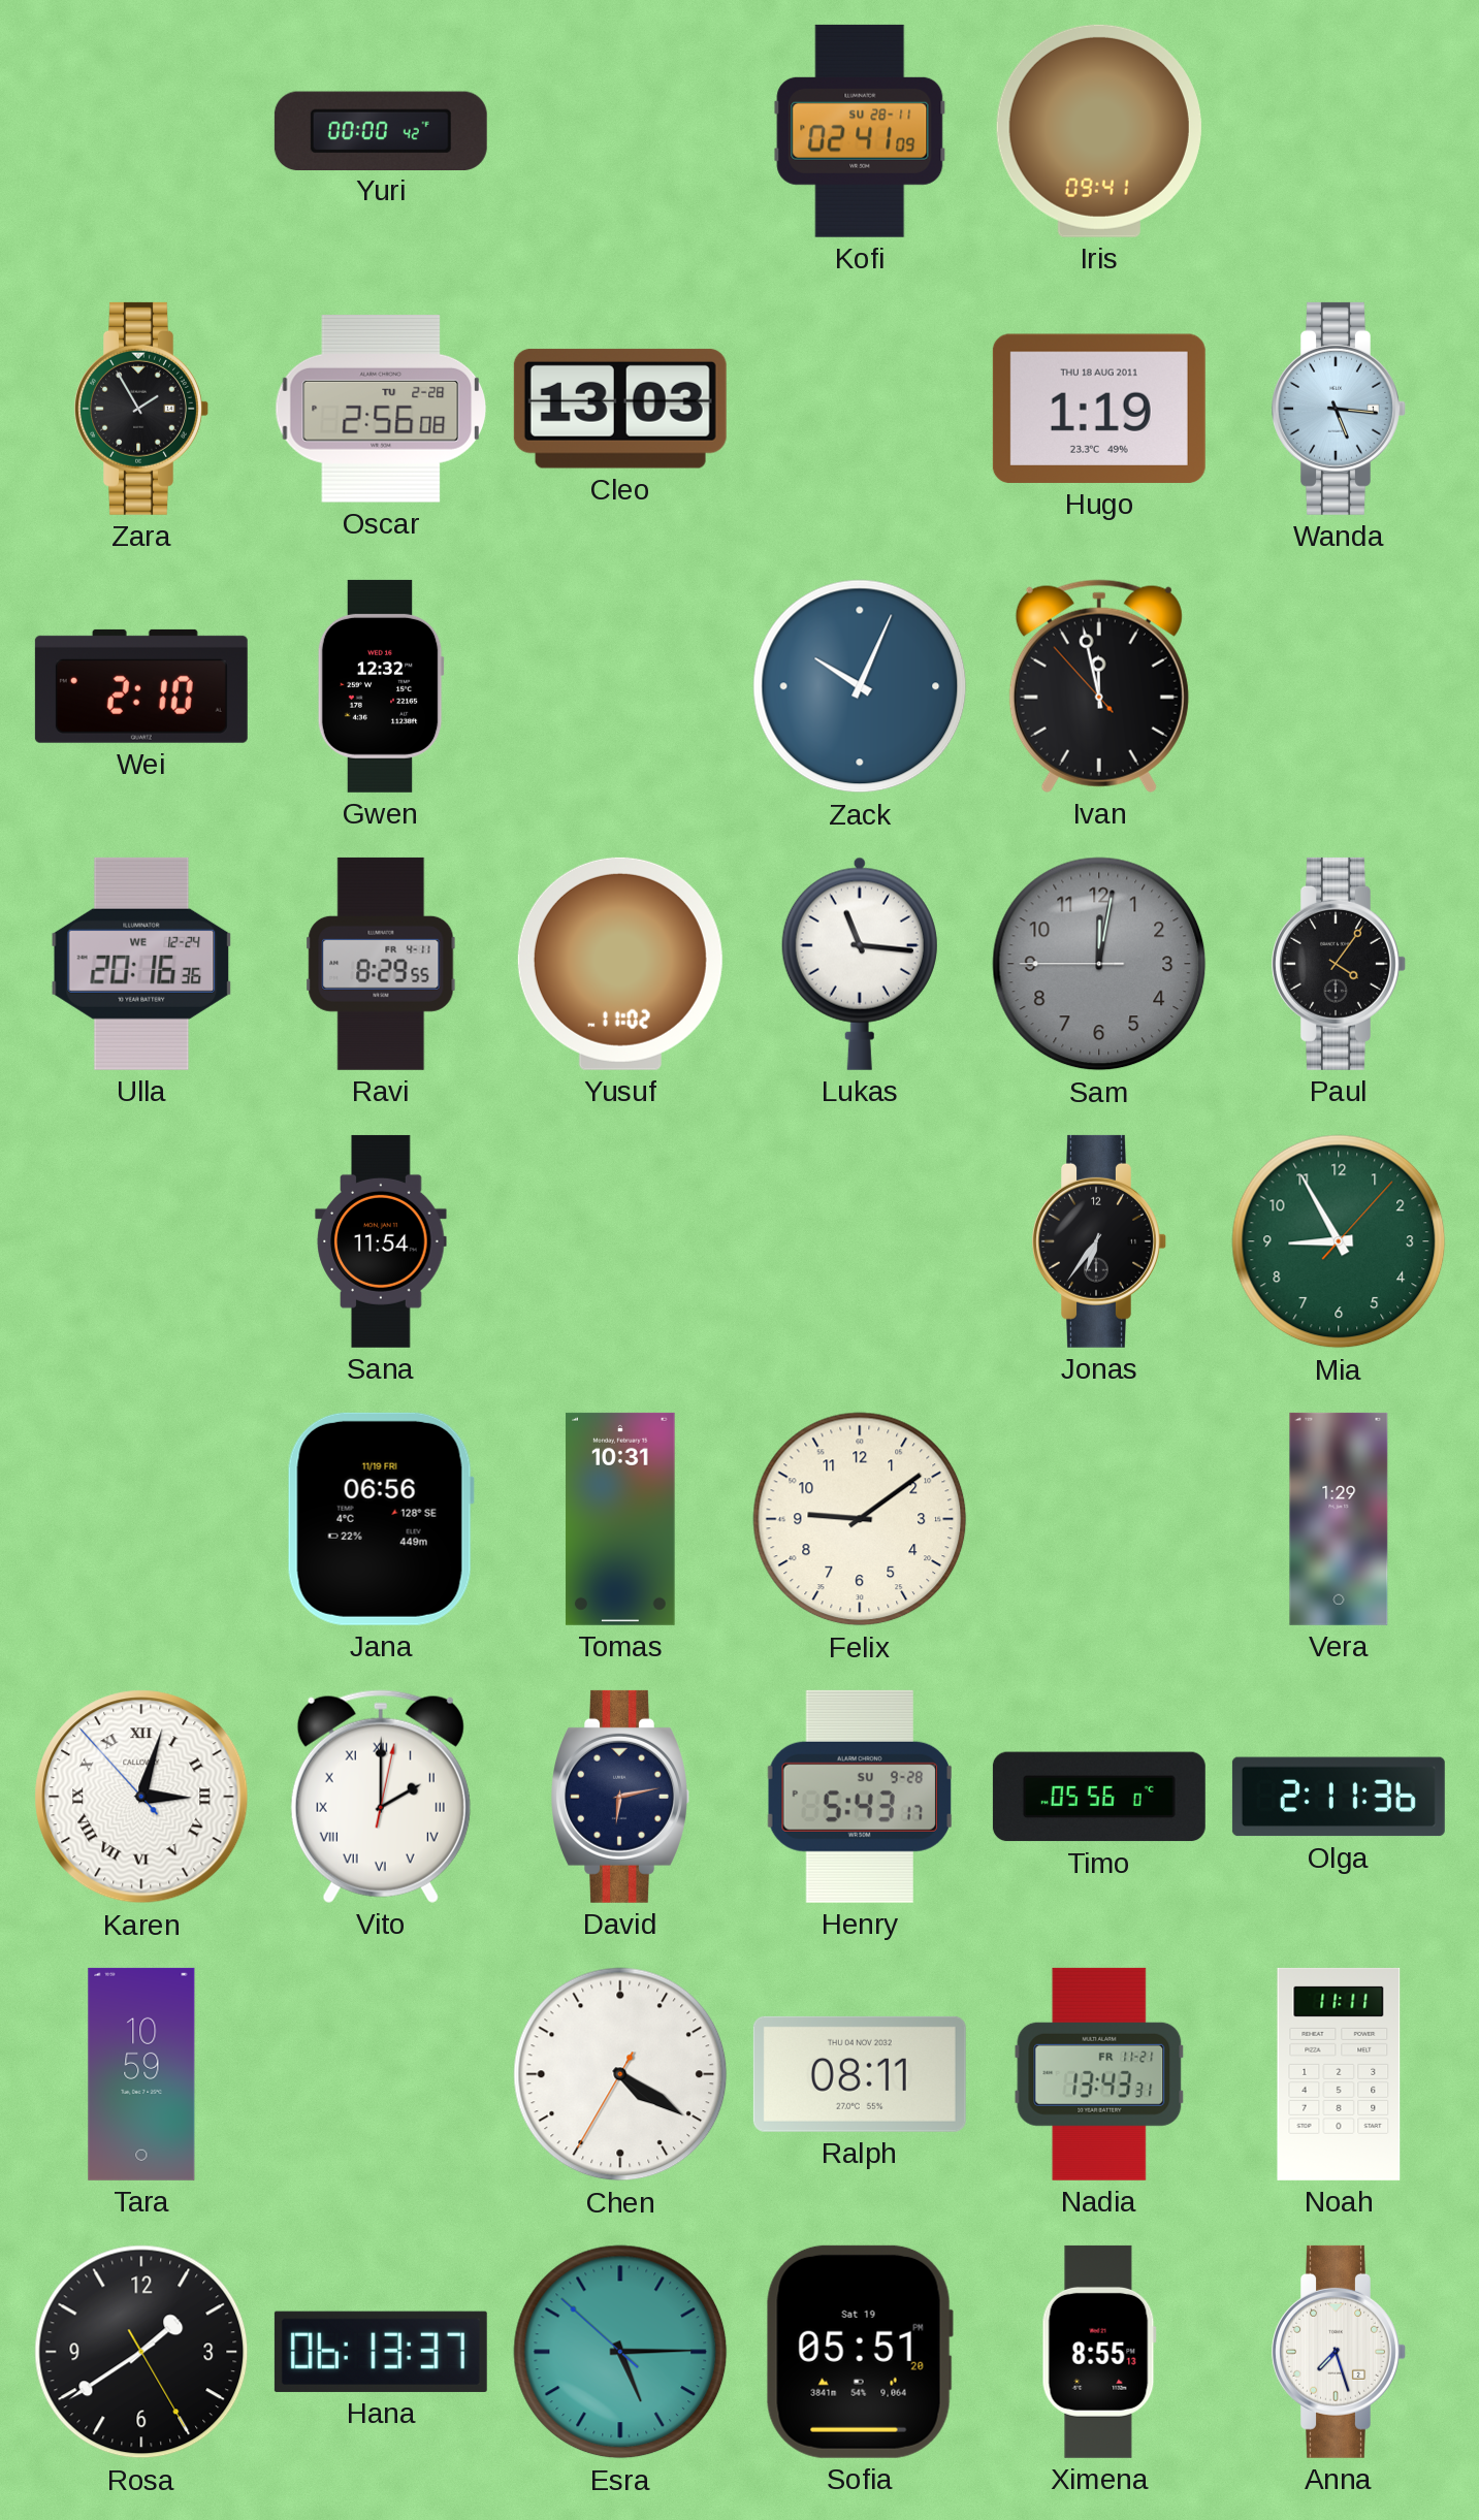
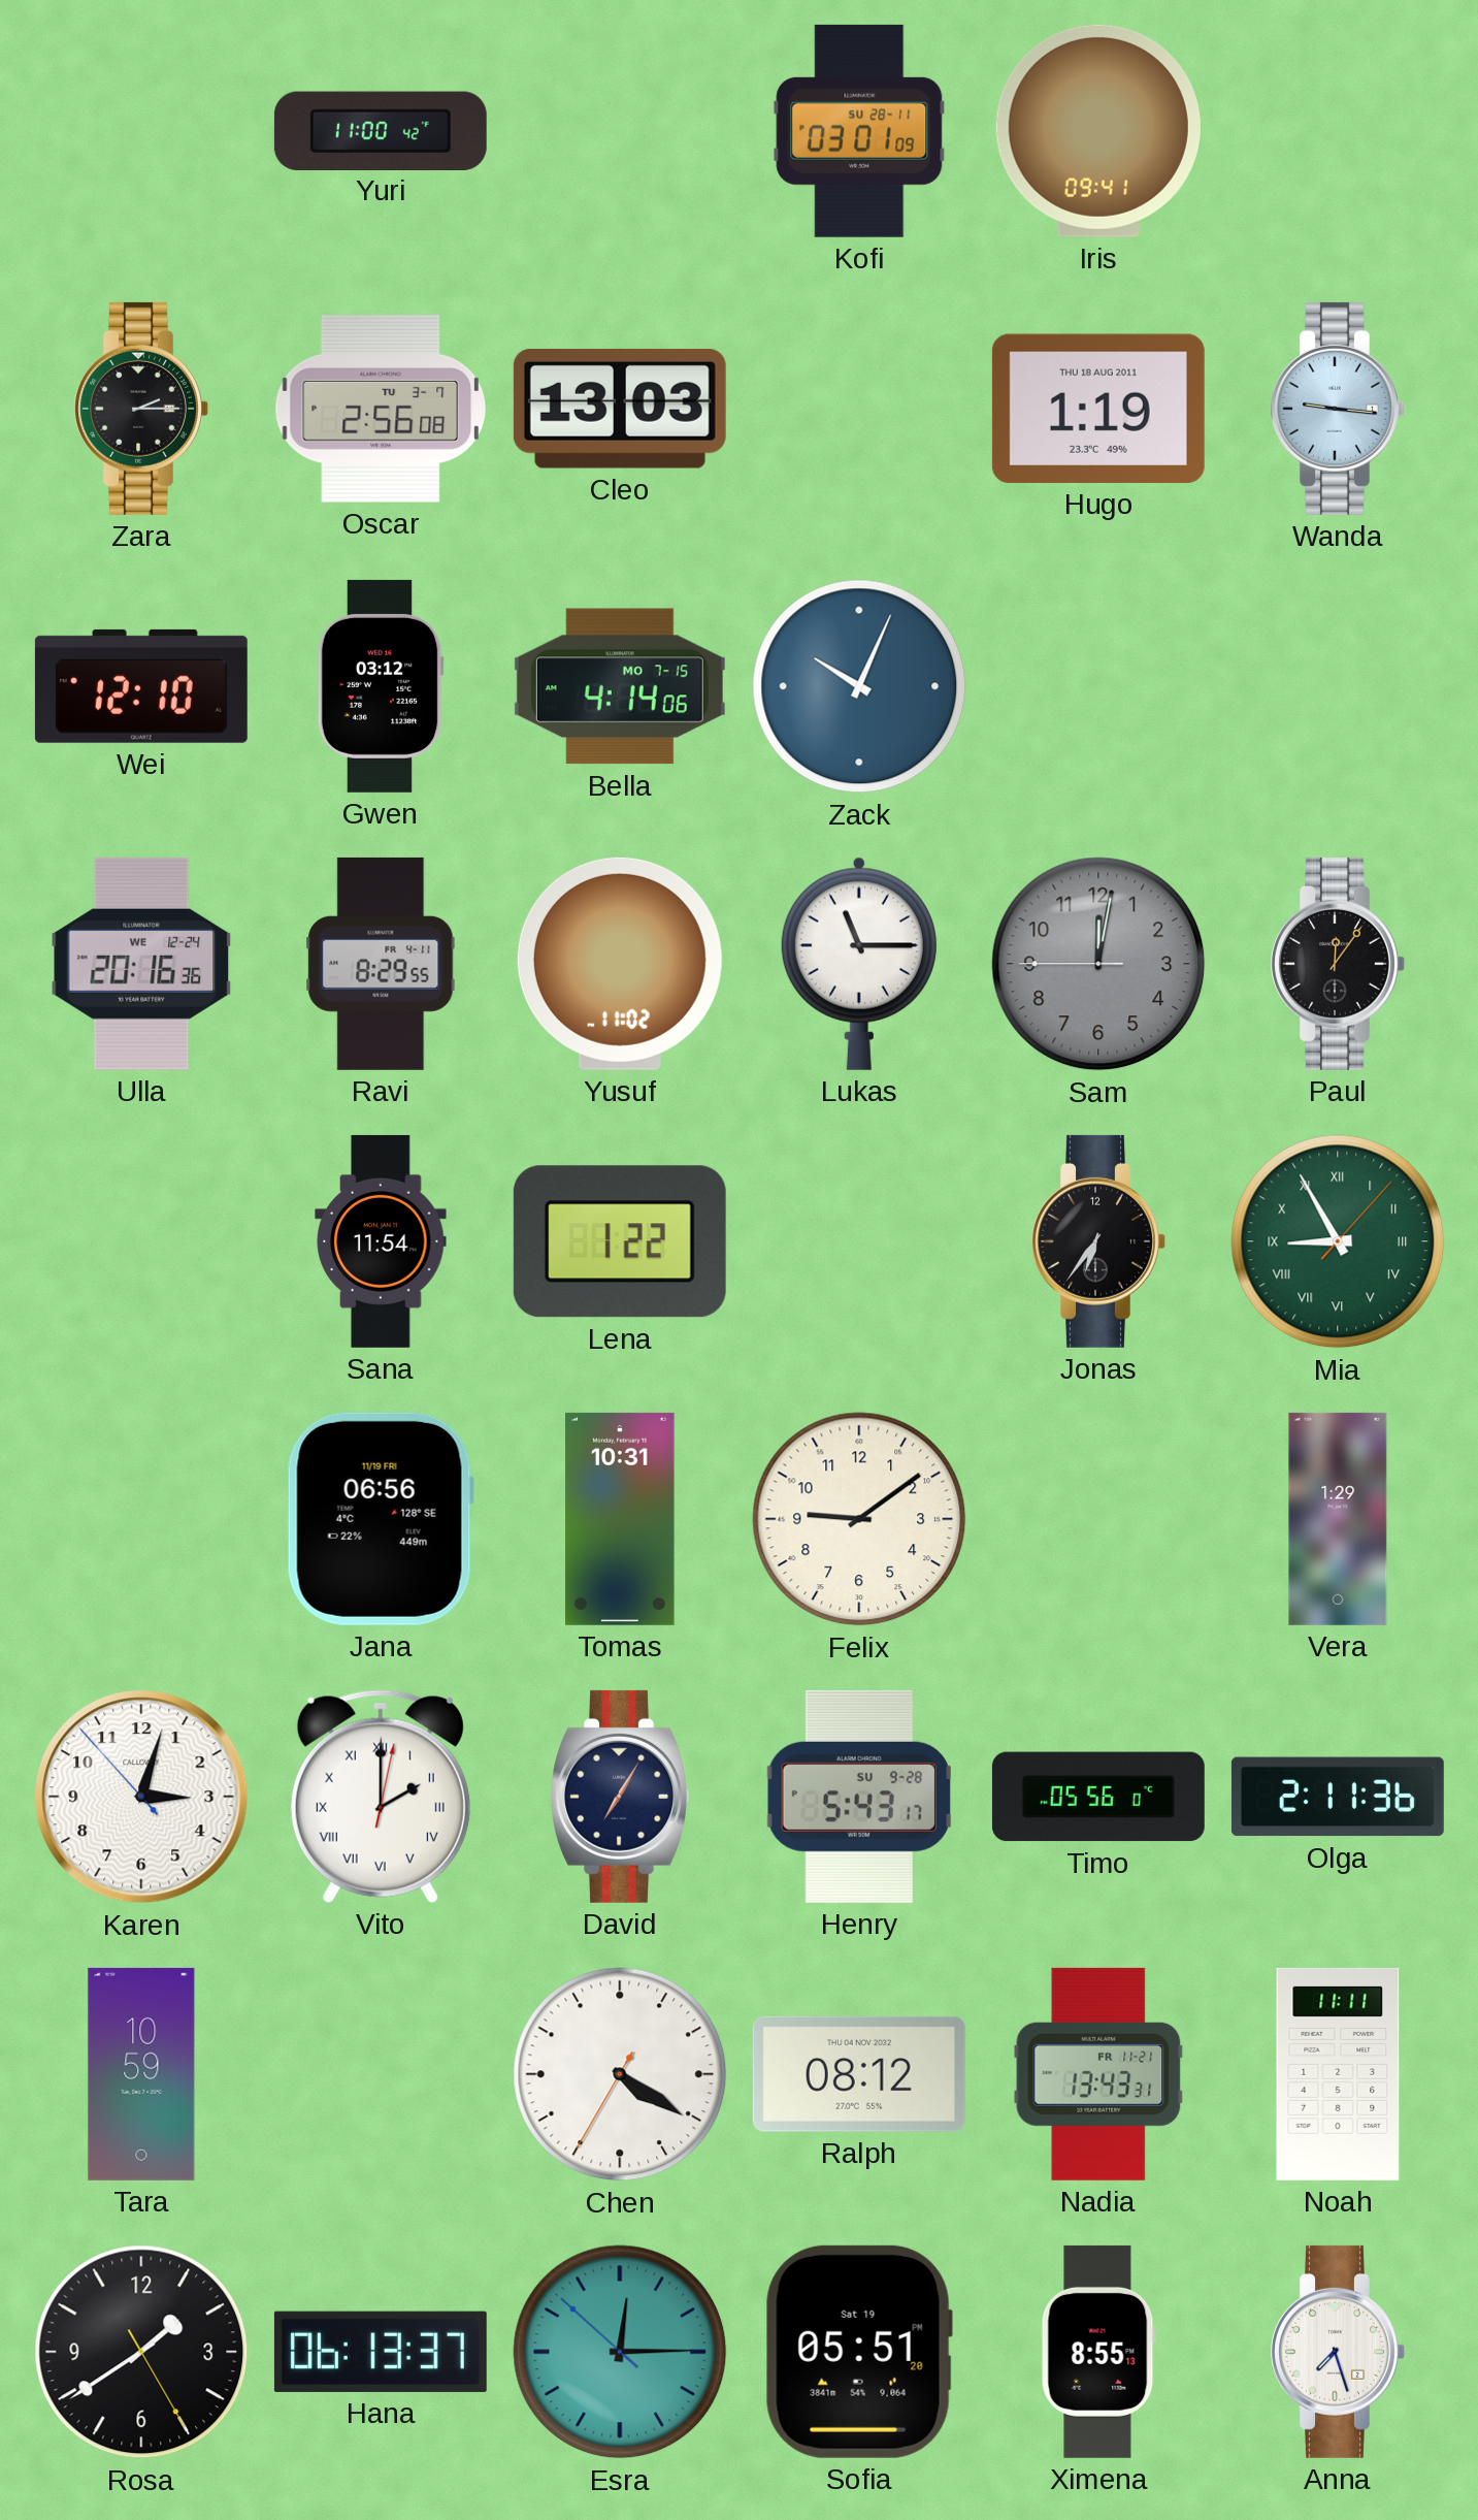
Yuri: 00:00 -> 11:00
Kofi: 02:41 -> 03:01
Zara: 1:55 -> 2:15
Oscar date: TU 2-28 -> TU 3-7
Wanda: 5:16 -> 9:16
Wei: 2:10 -> 12:10
Gwen: 12:32 -> 03:12
Bella: none -> 4:14
Ivan: 11:57 -> none
Lukas: 11:16 -> 11:15
Paul: 4:06 -> 12:06
Lena: none -> 1:22
Mia numerals: Arabic -> Roman
Karen numerals: Roman -> Arabic
David: 6:13 -> 7:05
Ralph: 08:11 -> 08:12
Esra: 5:14 -> 12:14
